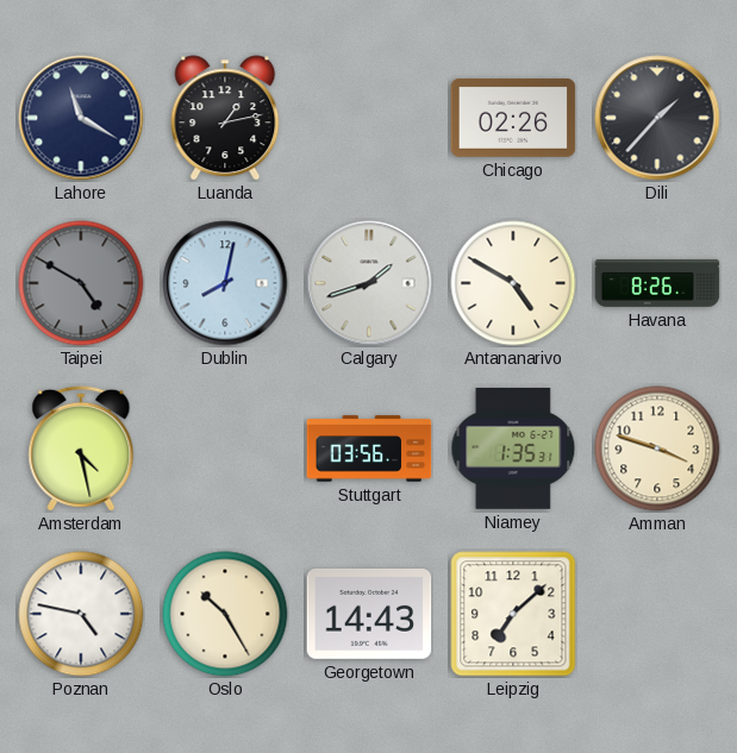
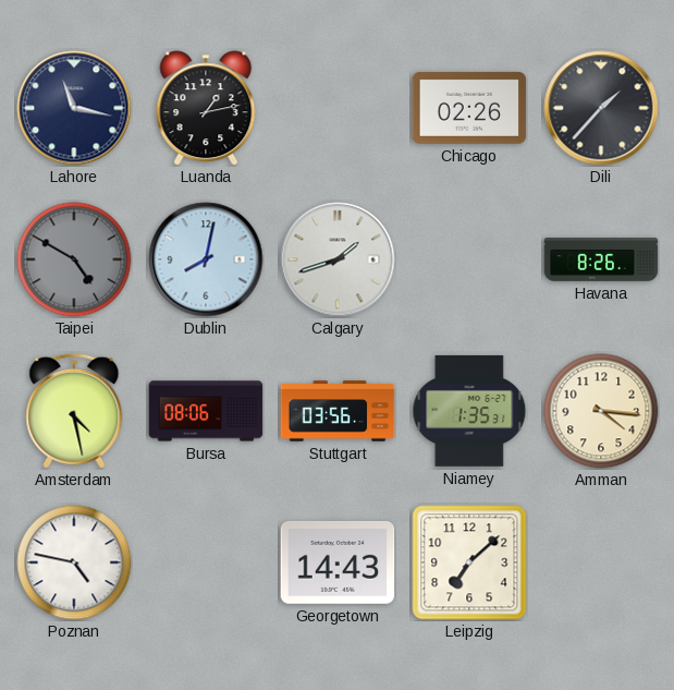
Lahore: 11:20 -> 11:17
Antananarivo: 4:50 -> none
Bursa: none -> 08:06
Amman: 3:48 -> 4:16
Oslo: 10:25 -> none
